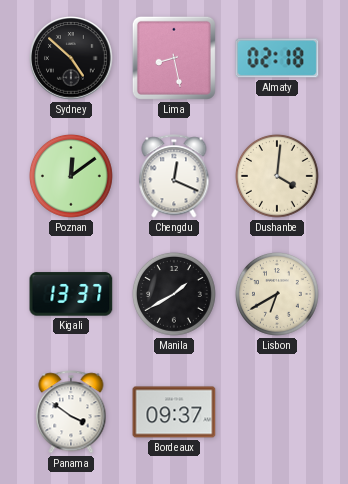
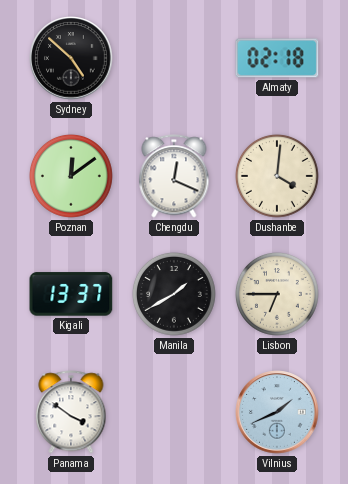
Lima: 8:28 -> none
Lisbon: 6:40 -> 6:45
Bordeaux: 09:37 -> none
Vilnius: none -> 1:41
